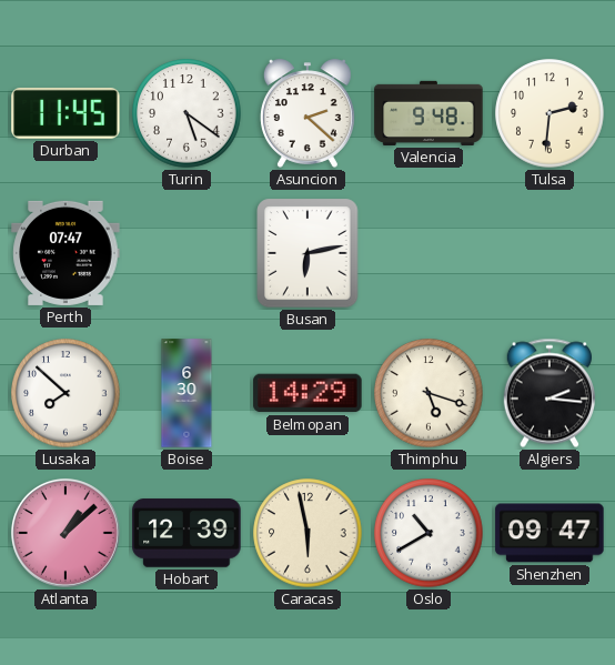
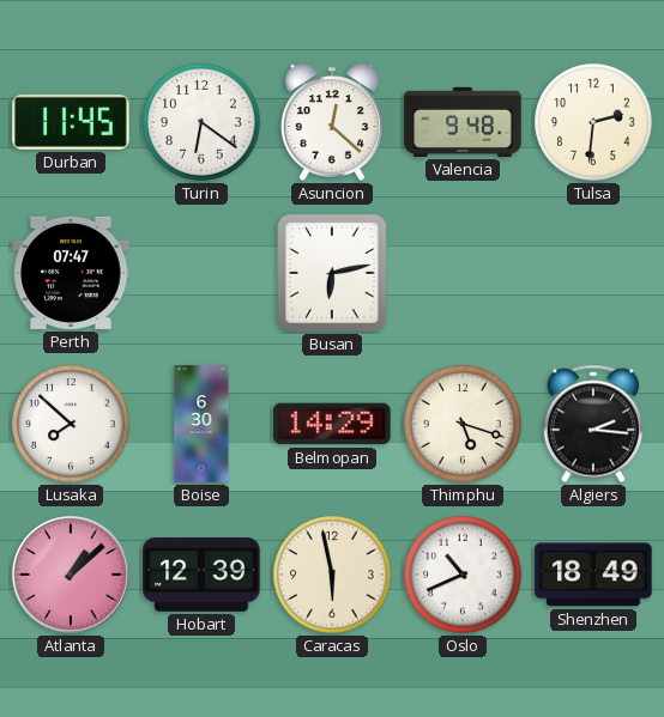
Turin: 5:21 -> 6:21
Asuncion: 2:22 -> 12:22
Oslo: 10:40 -> 10:41
Shenzhen: 09:47 -> 18:49
